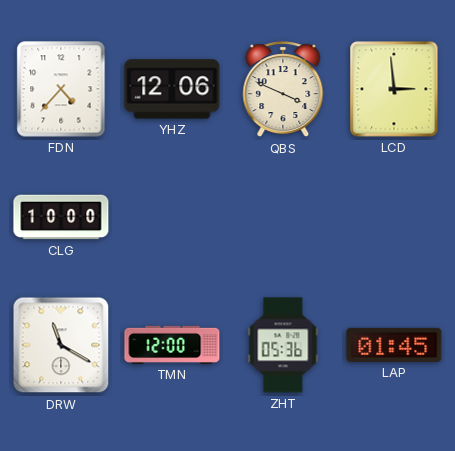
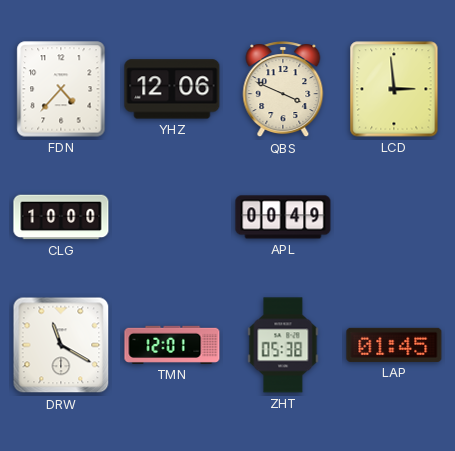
APL: none -> 00:49
TMN: 12:00 -> 12:01
ZHT: 05:36 -> 05:38
